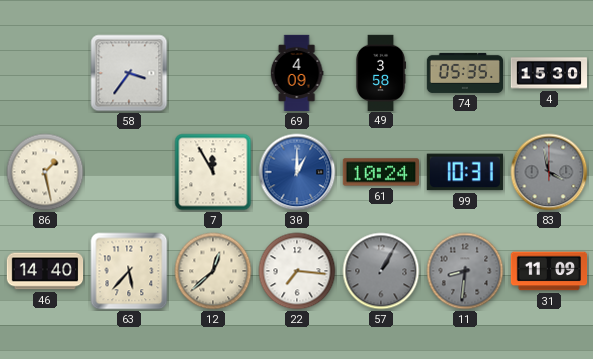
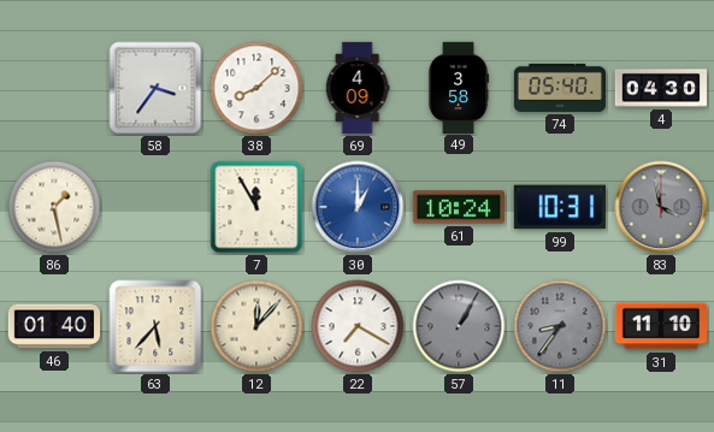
38: none -> 8:08
74: 05:35 -> 05:40
4: 15:30 -> 04:30
46: 14:40 -> 01:40
12: 12:38 -> 12:07
22: 7:16 -> 7:20
11: 8:31 -> 8:36
31: 11:09 -> 11:10
